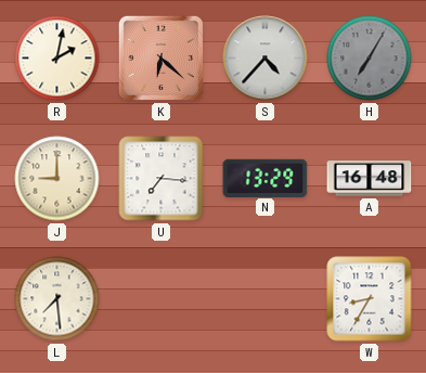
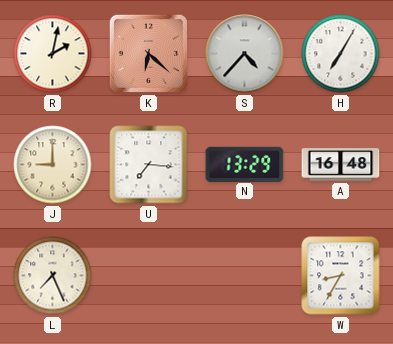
H dial: grey -> white
L: 7:29 -> 7:26
